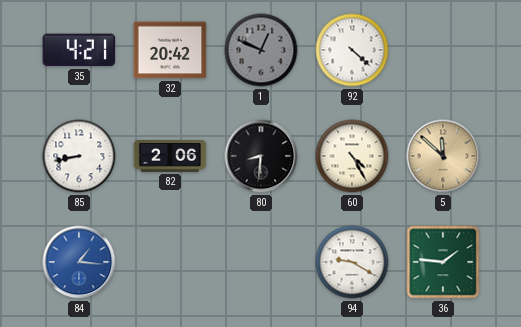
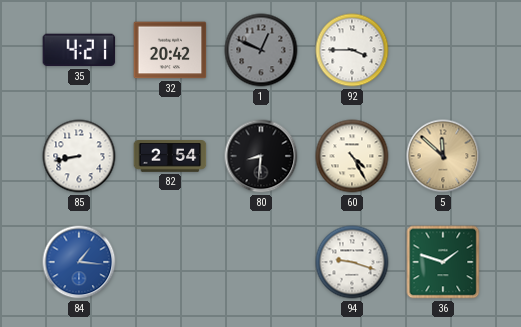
92: 4:22 -> 3:45
82: 2:06 -> 2:54
94: 9:20 -> 9:18
36: 1:46 -> 1:48
